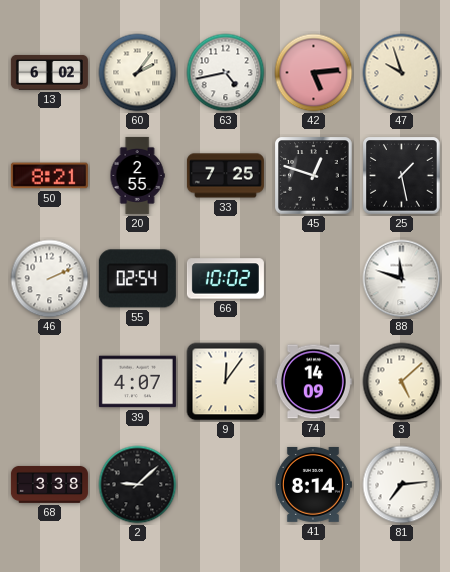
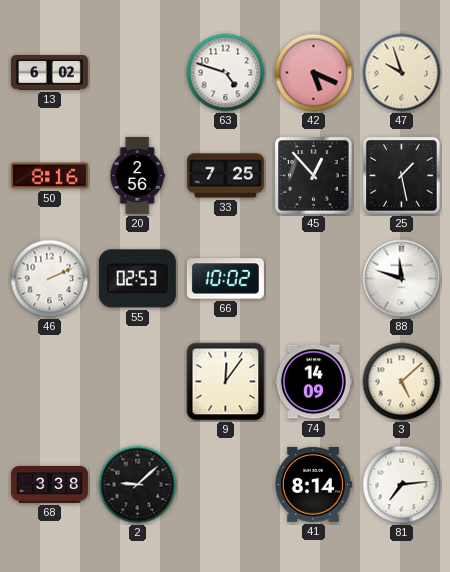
60: 2:06 -> none
63: 4:43 -> 4:48
42: 5:14 -> 5:19
50: 8:21 -> 8:16
20: 2:55 -> 2:56
45: 12:48 -> 12:53
55: 02:54 -> 02:53
39: 4:07 -> none
